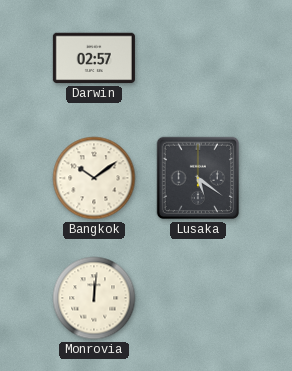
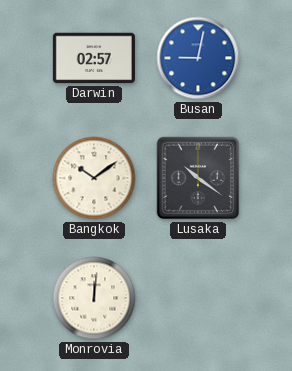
Busan: none -> 9:02
Lusaka: 5:21 -> 10:21
